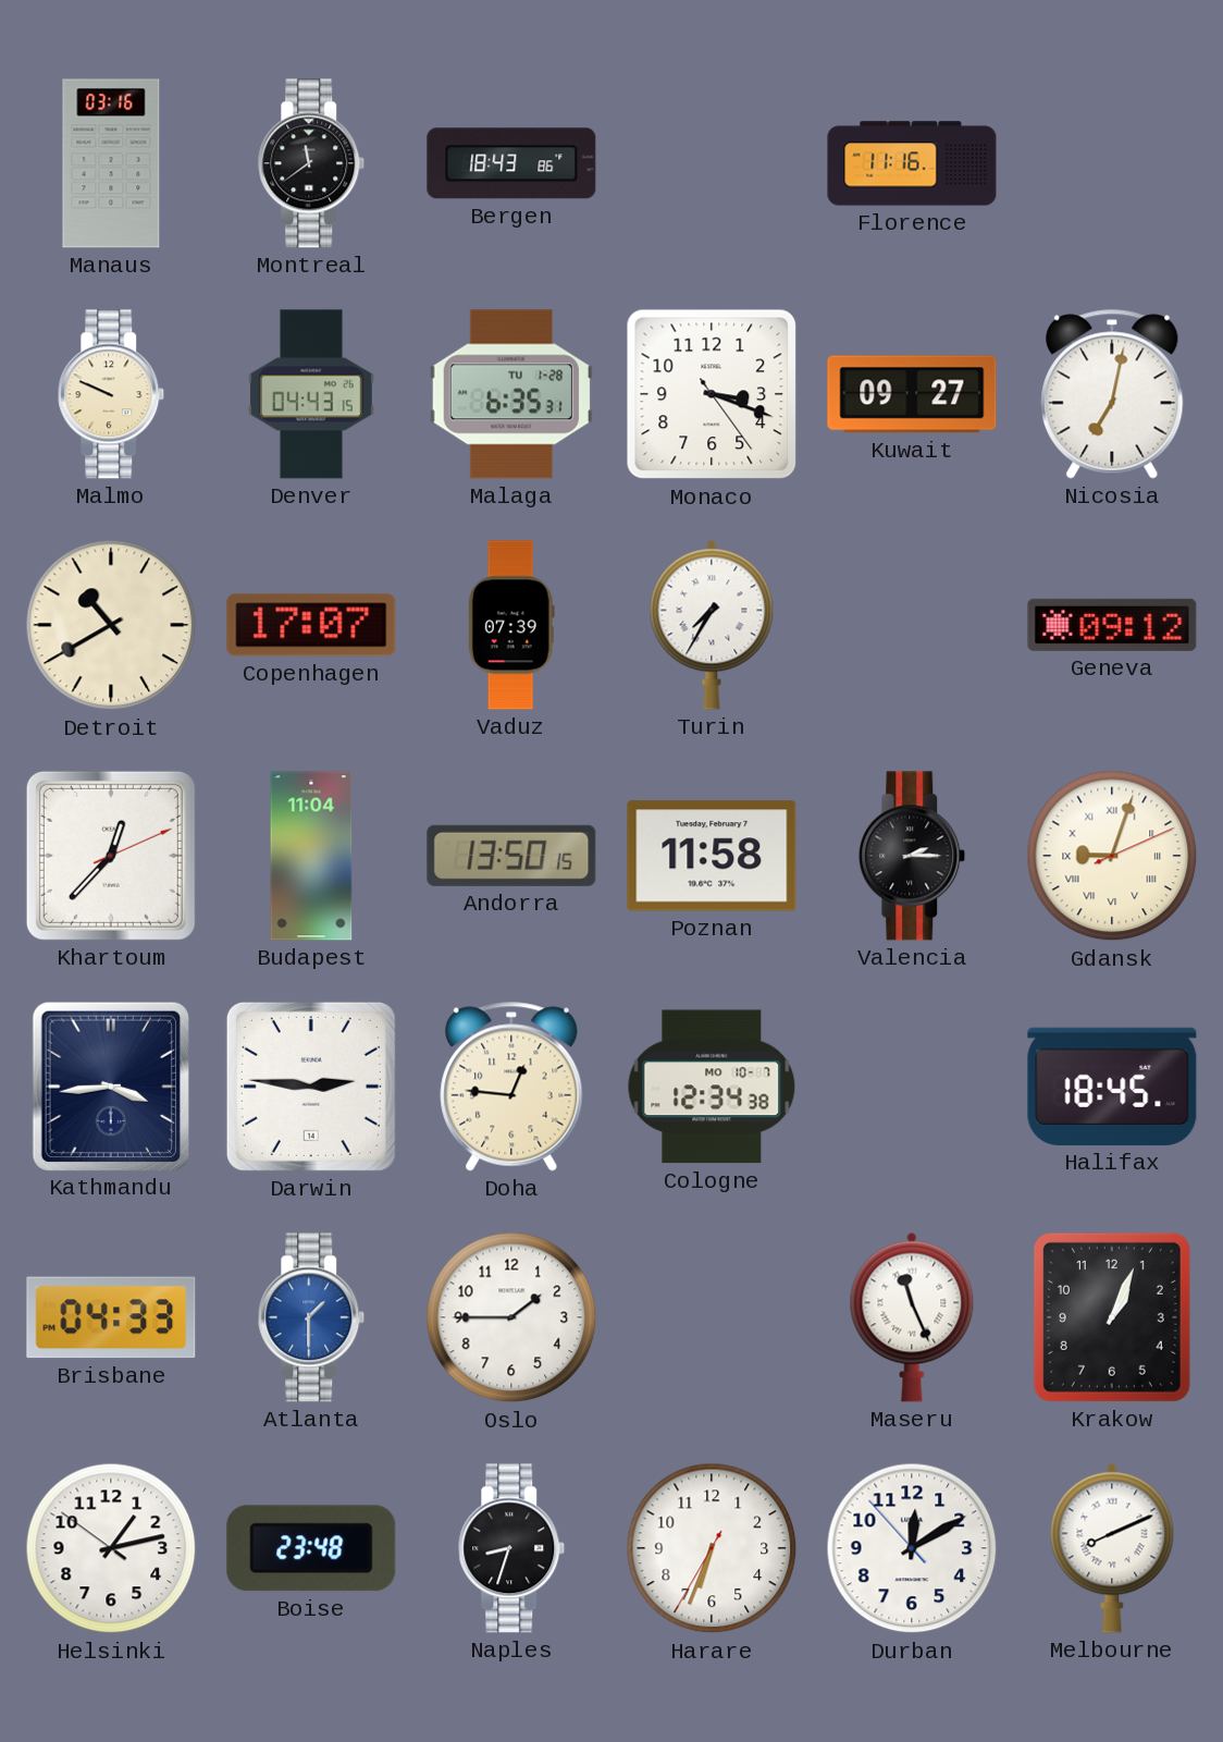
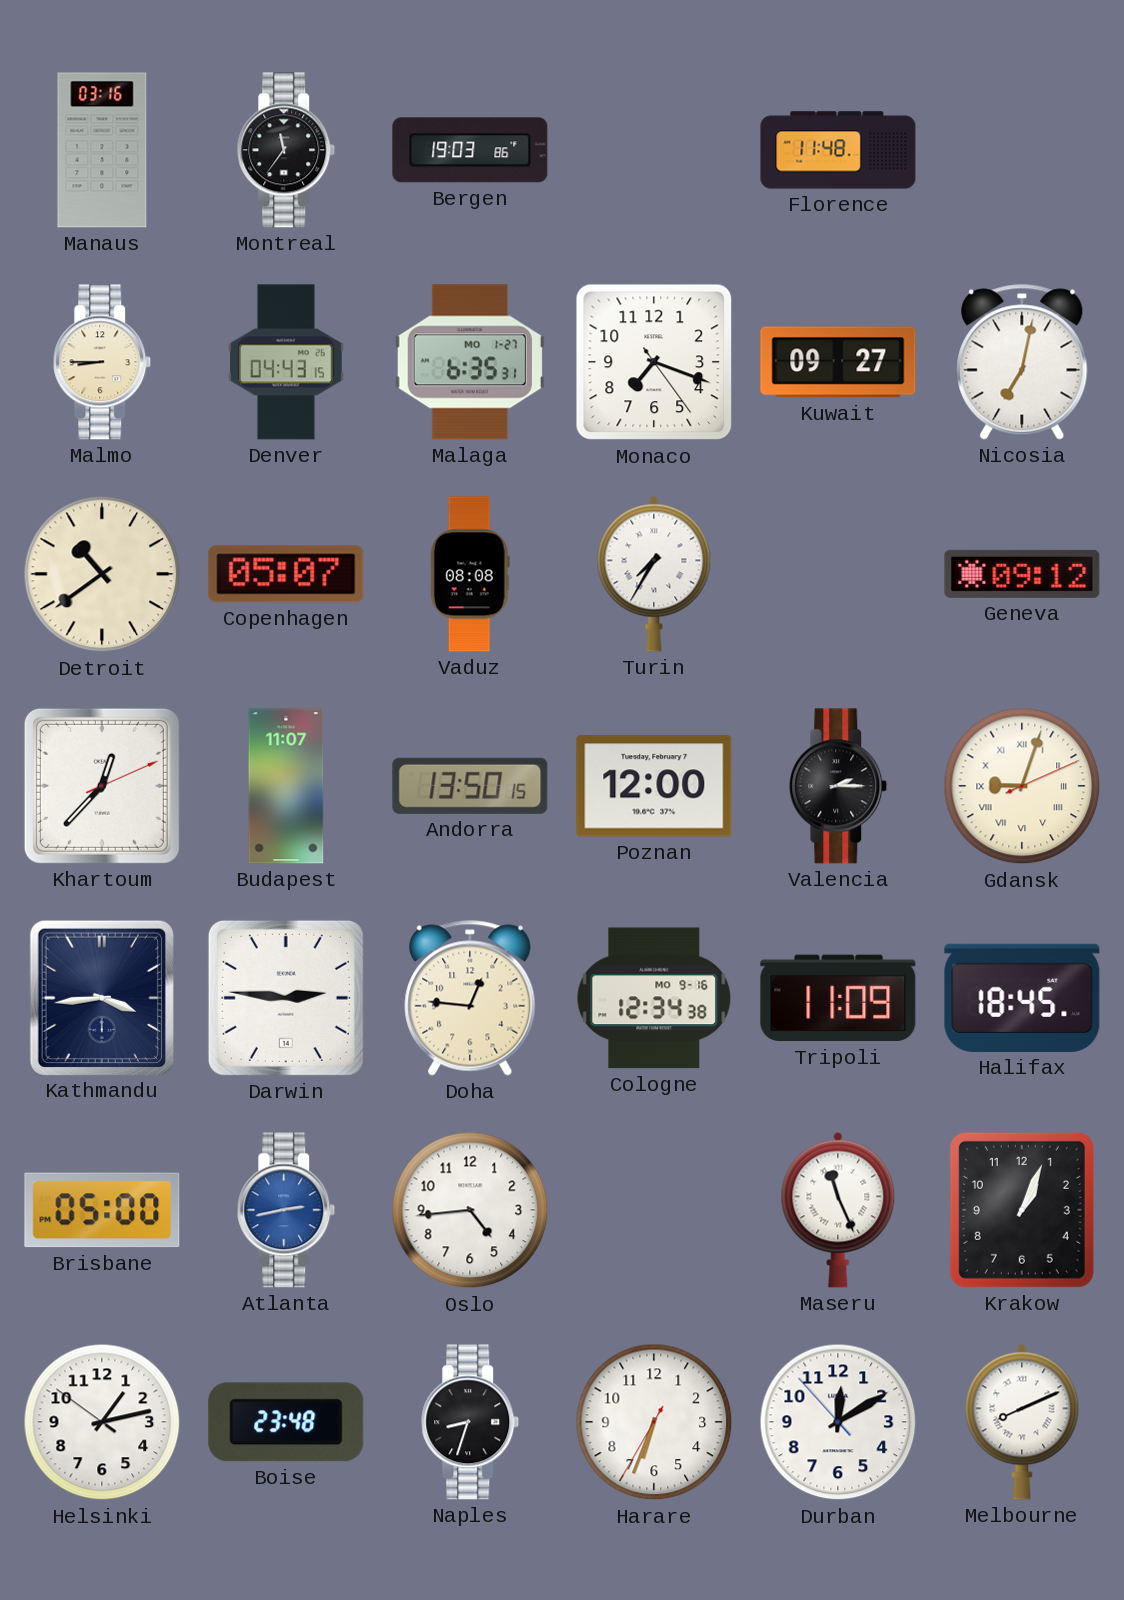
Montreal: 11:39 -> 11:36
Bergen: 18:43 -> 19:03
Florence: 11:16 -> 11:48
Malmo: 9:49 -> 8:45
Malaga date: TU 1-28 -> MO 1-27
Monaco: 3:18 -> 7:18
Detroit: 10:40 -> 10:39
Copenhagen: 17:07 -> 05:07
Vaduz: 07:39 -> 08:08
Budapest: 11:04 -> 11:07
Poznan: 11:58 -> 12:00
Cologne date: MO 10-7 -> MO 9-16
Tripoli: none -> 11:09
Brisbane: 04:33 -> 05:00
Atlanta: 1:30 -> 2:43
Oslo: 1:45 -> 4:44
